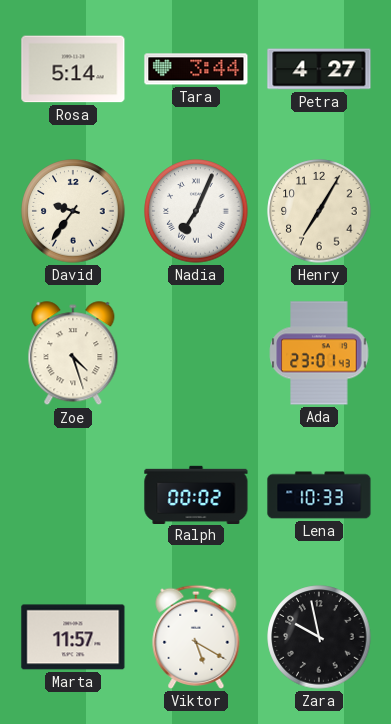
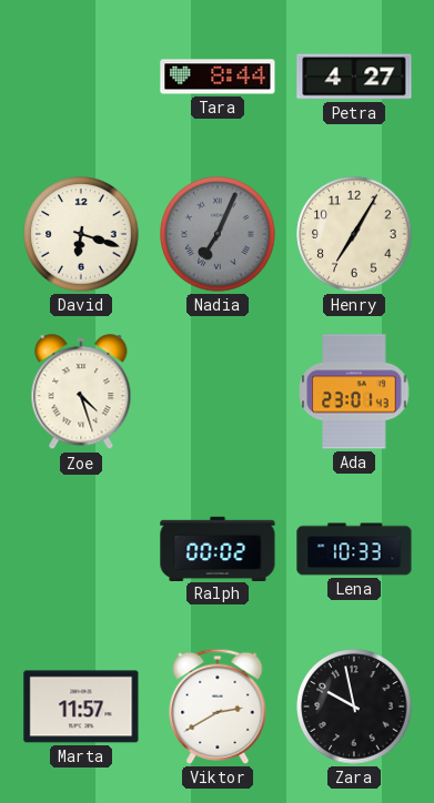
Rosa: 5:14 -> none
Tara: 3:44 -> 8:44
David: 9:36 -> 6:18
Nadia dial: white -> grey
Viktor: 5:20 -> 2:40
